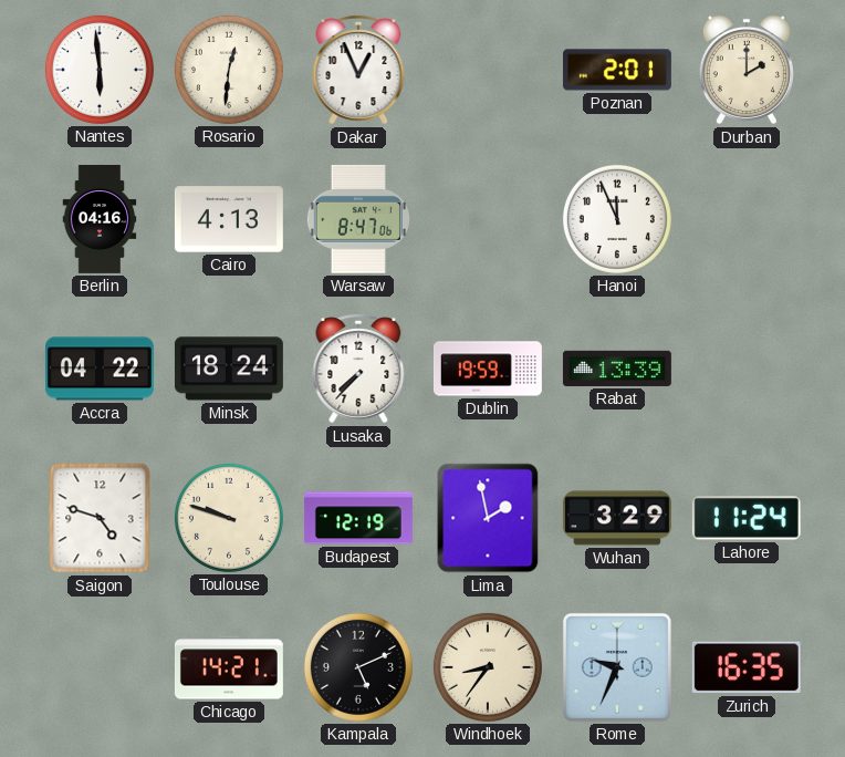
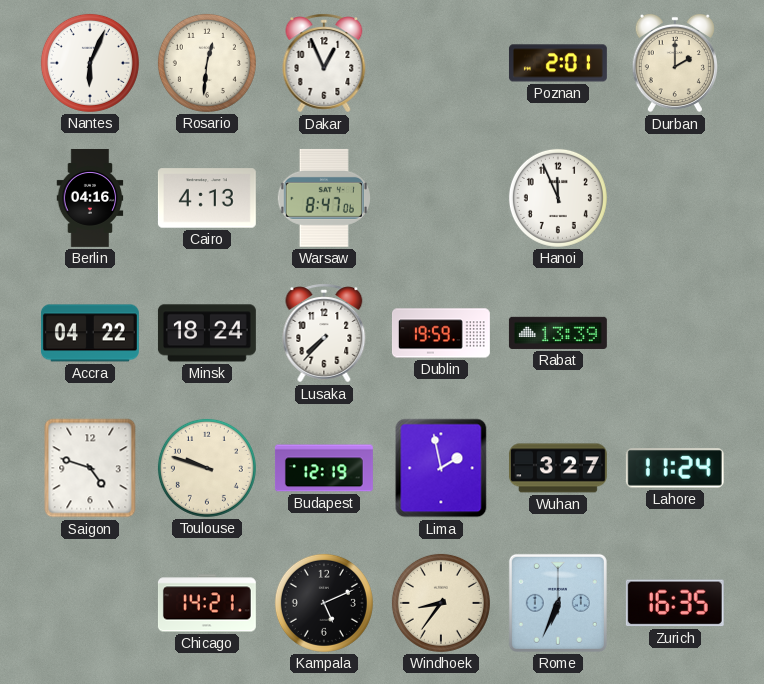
Nantes: 5:59 -> 6:04
Wuhan: 3:29 -> 3:27
Rome: 9:34 -> 6:34
